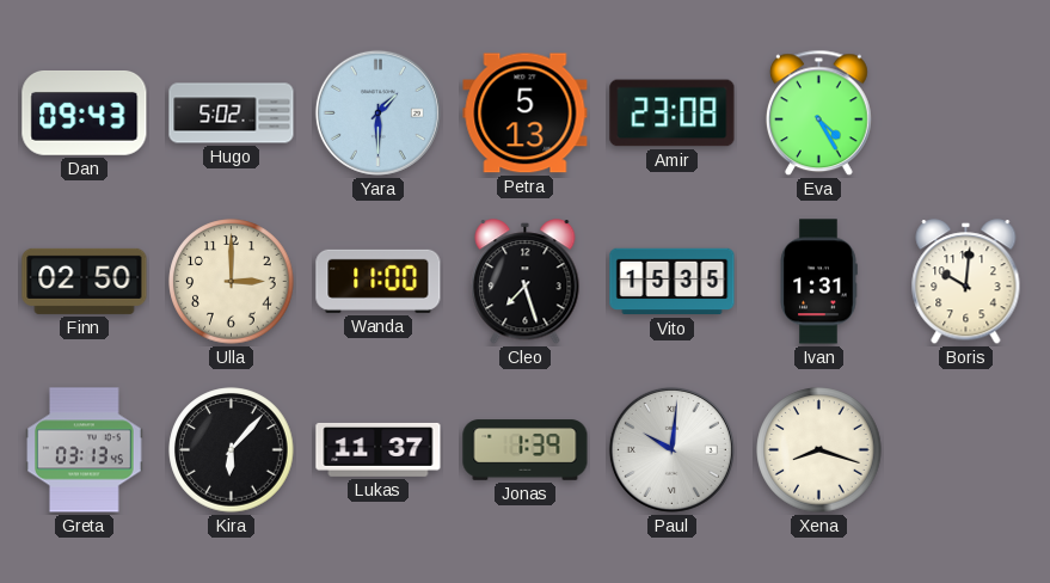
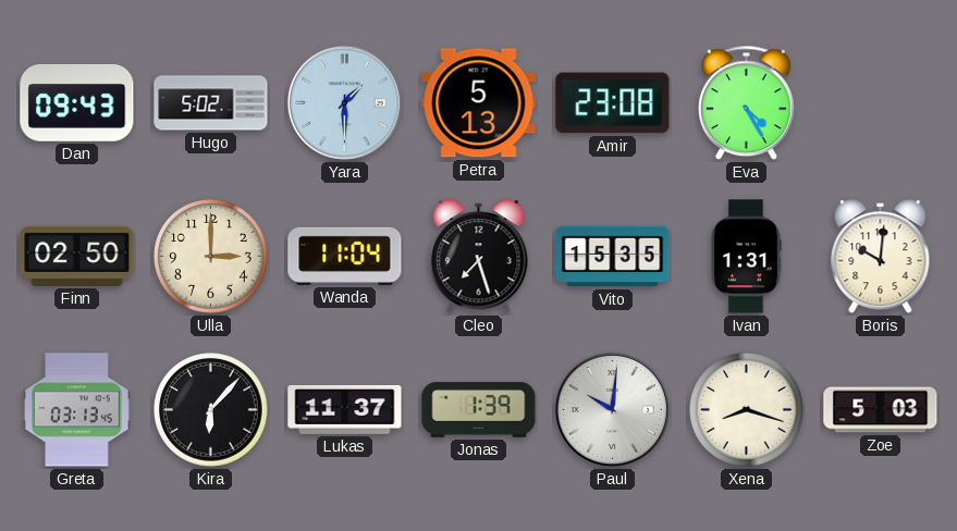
Wanda: 11:00 -> 11:04
Zoe: none -> 5:03
